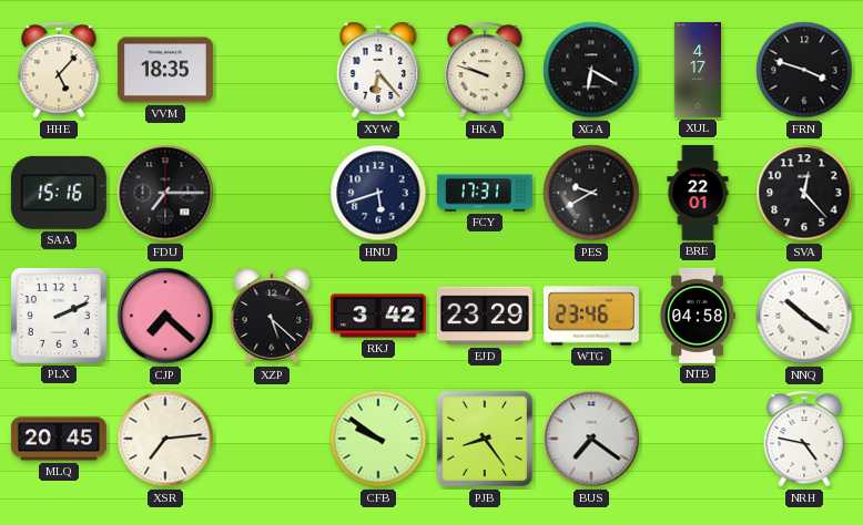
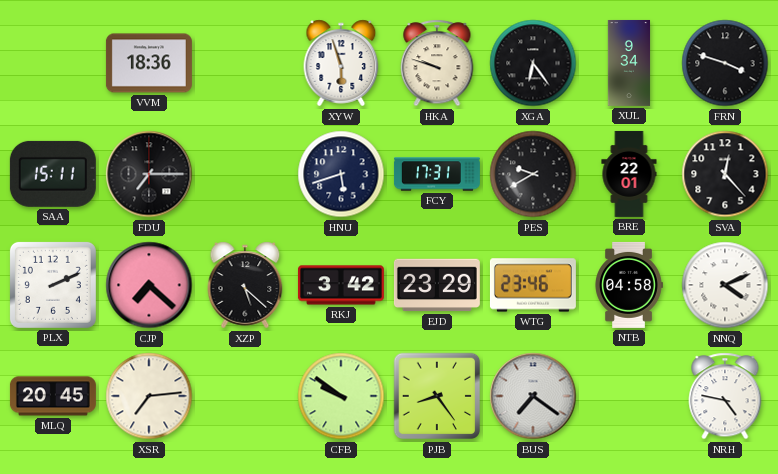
HHE: 5:07 -> none
VVM: 18:35 -> 18:36
XYW: 6:23 -> 5:57
XGA: 6:20 -> 6:24
XUL: 4:17 -> 9:34
SAA: 15:16 -> 15:11
NNQ: 10:21 -> 4:11
